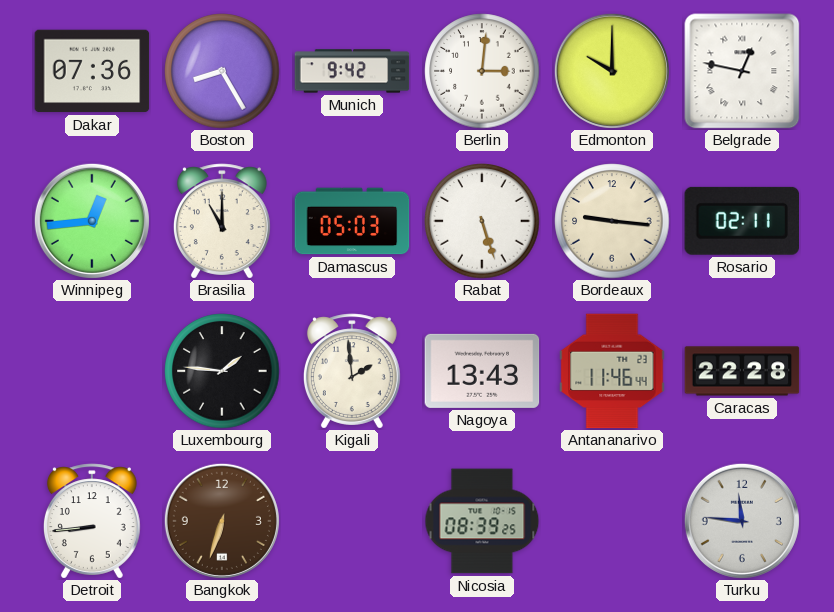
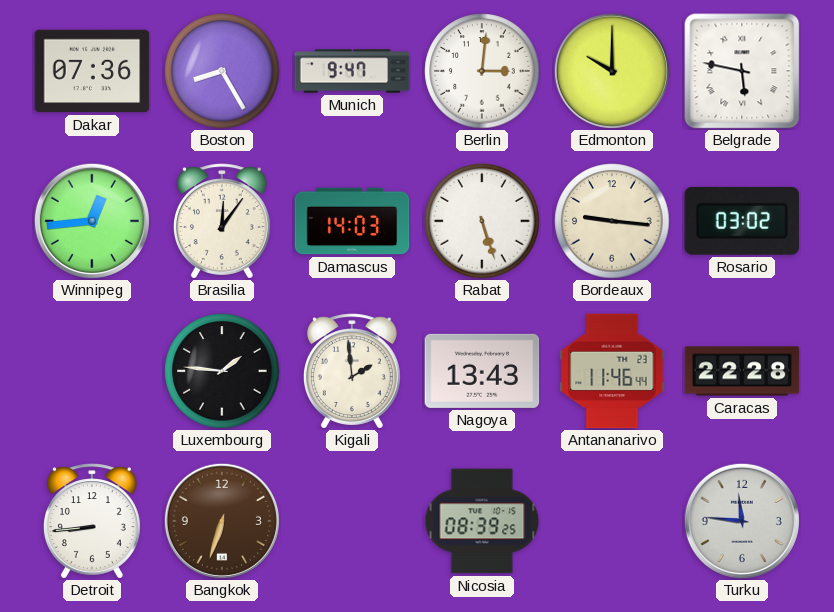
Munich: 9:42 -> 9:47
Belgrade: 12:47 -> 5:47
Brasilia: 11:00 -> 12:06
Damascus: 05:03 -> 14:03
Rosario: 02:11 -> 03:02
